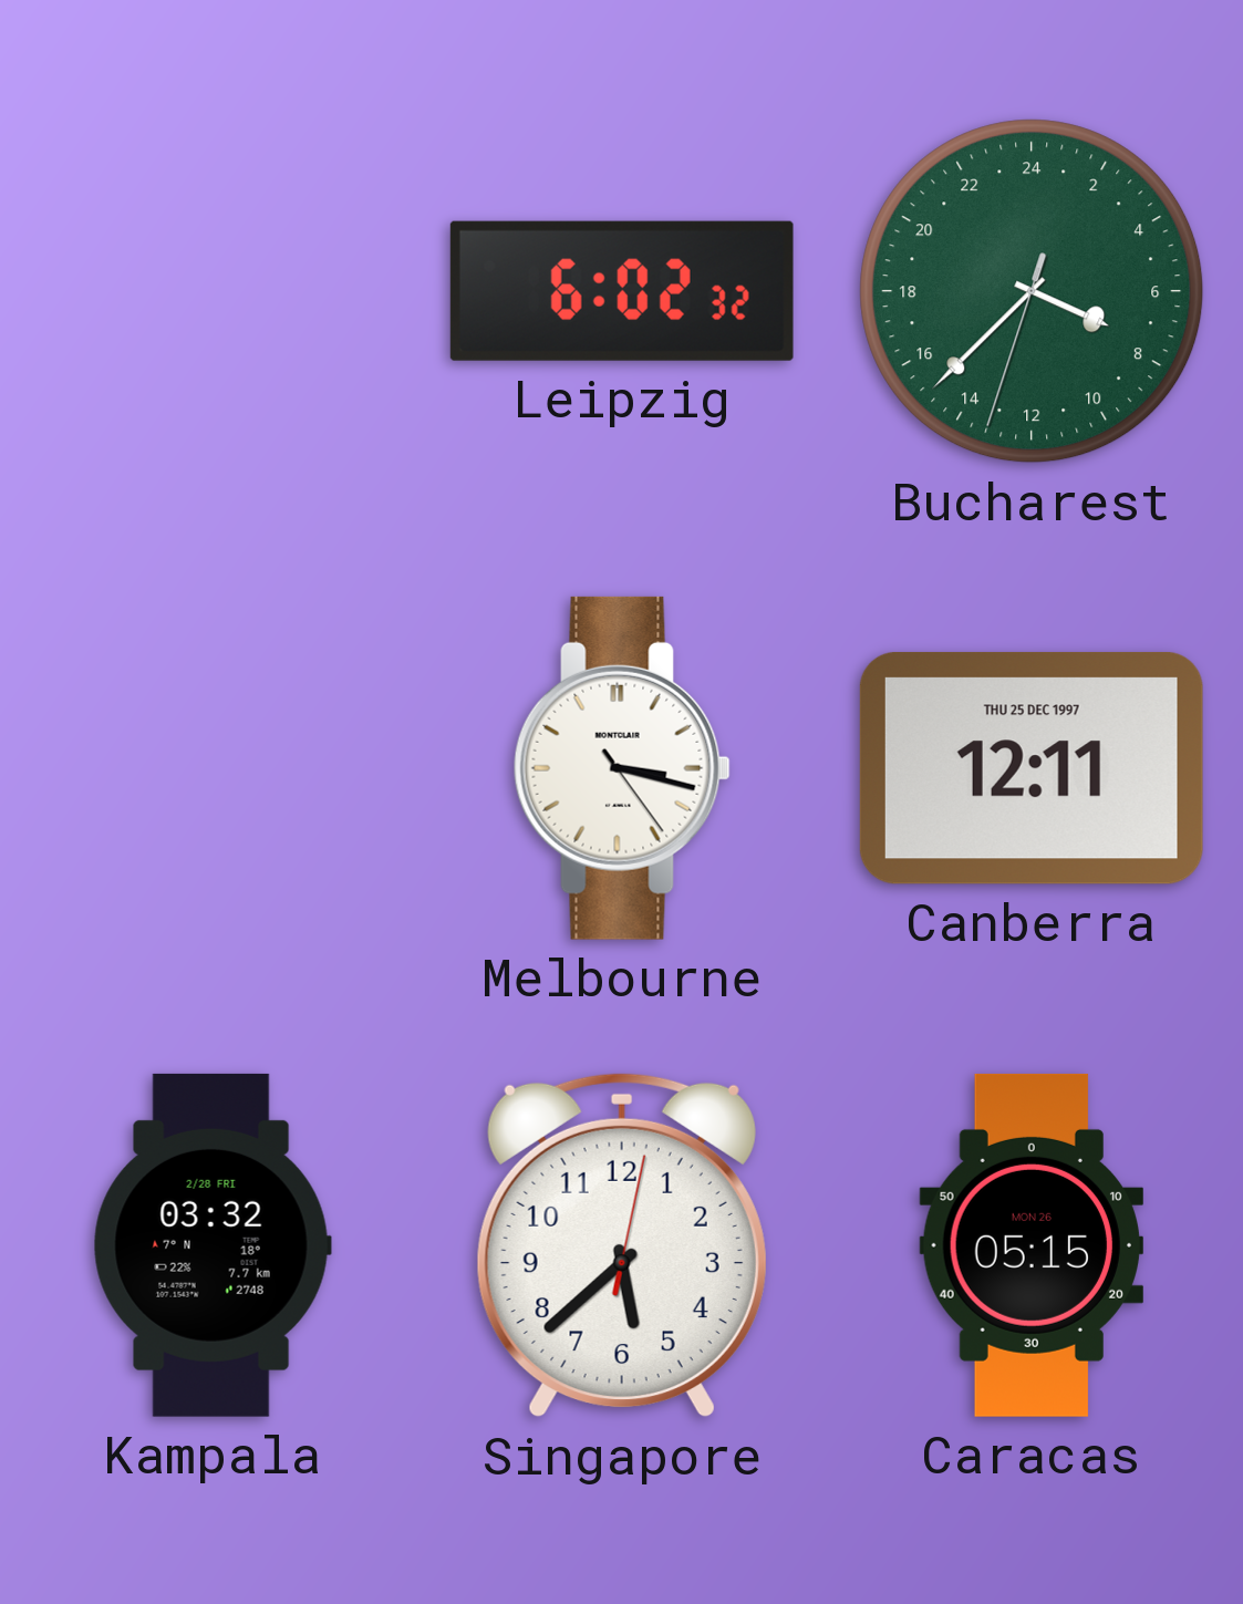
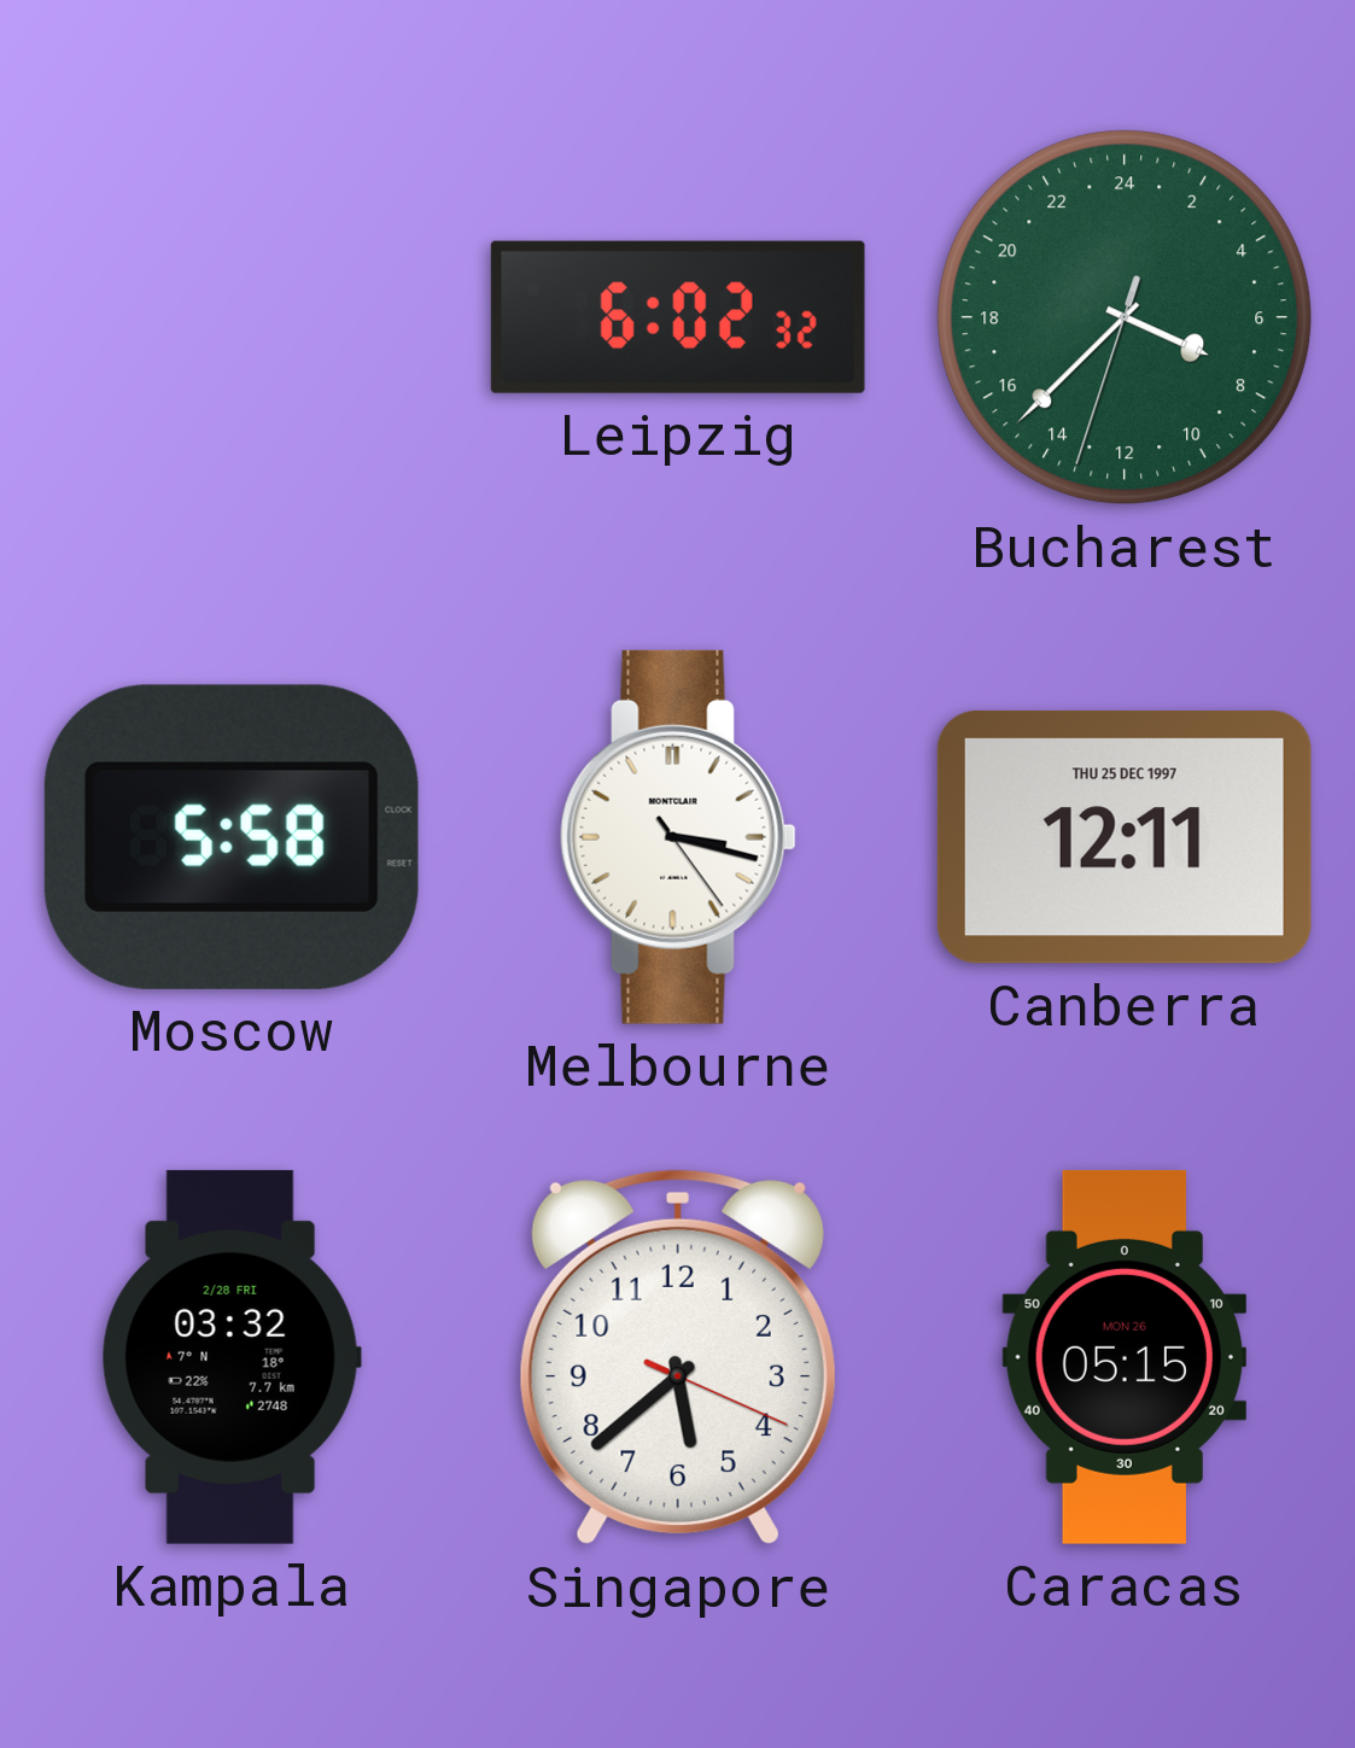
Moscow: none -> 5:58
Singapore: 5:38:02 -> 5:38:19
